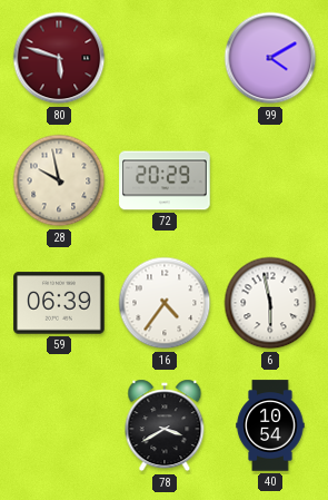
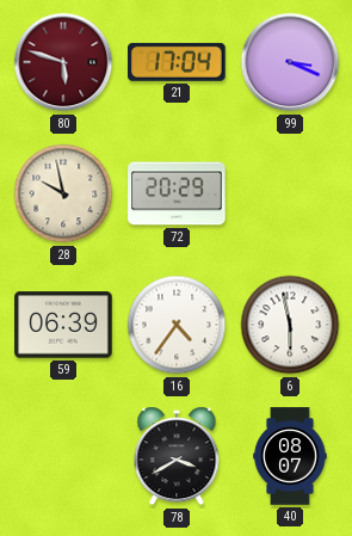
21: none -> 17:04
99: 4:10 -> 3:19
40: 10:54 -> 08:07
